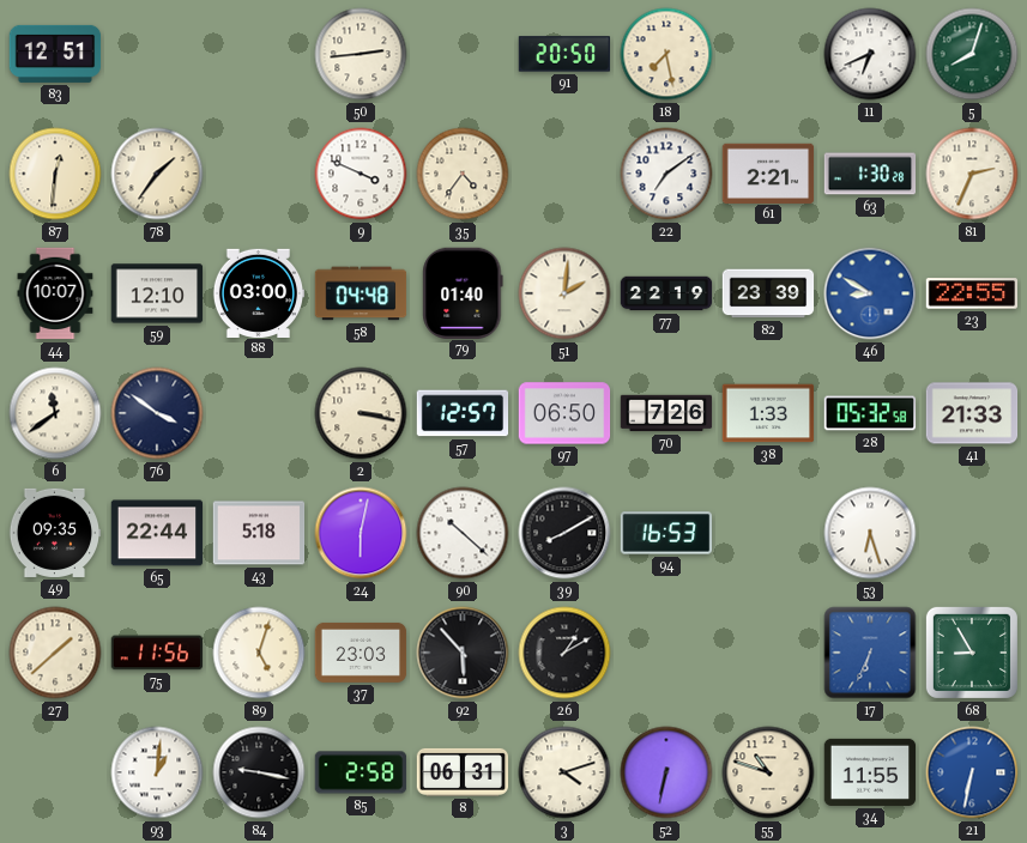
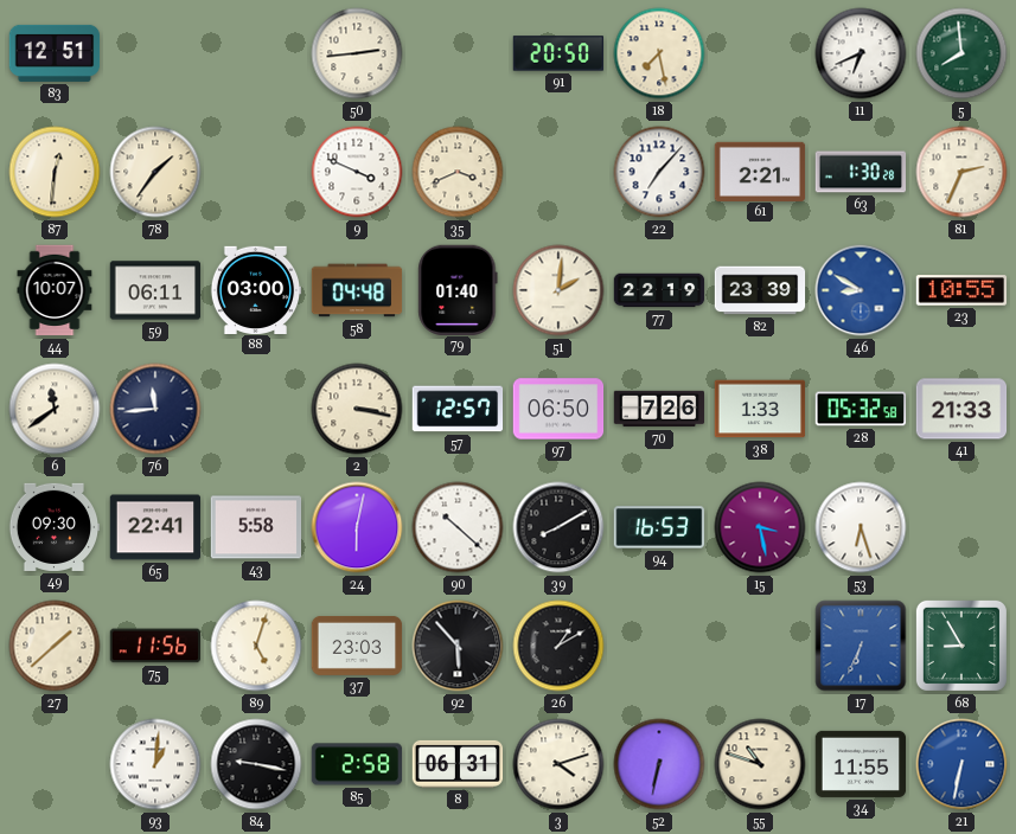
5: 8:03 -> 7:59
35: 4:36 -> 3:41
22: 7:09 -> 7:07
59: 12:10 -> 06:11
23: 22:55 -> 10:55
76: 3:51 -> 11:44
49: 09:35 -> 09:30
65: 22:44 -> 22:41
43: 5:18 -> 5:58
15: none -> 3:28
